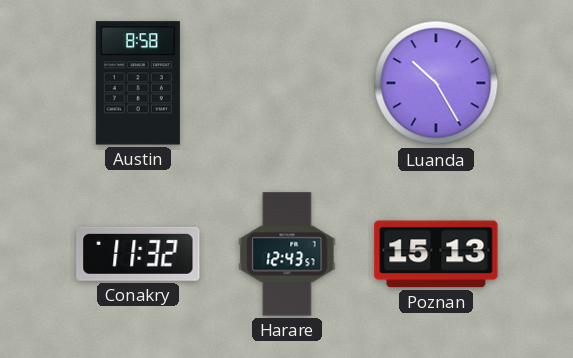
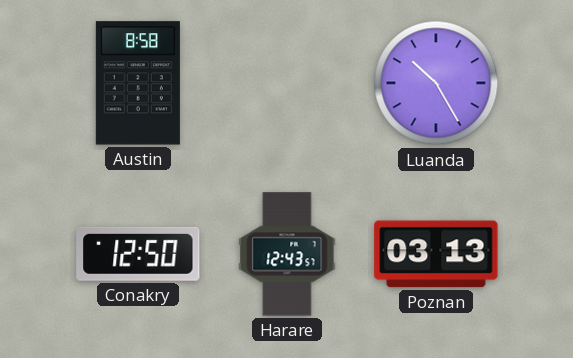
Conakry: 11:32 -> 12:50
Poznan: 15:13 -> 03:13
